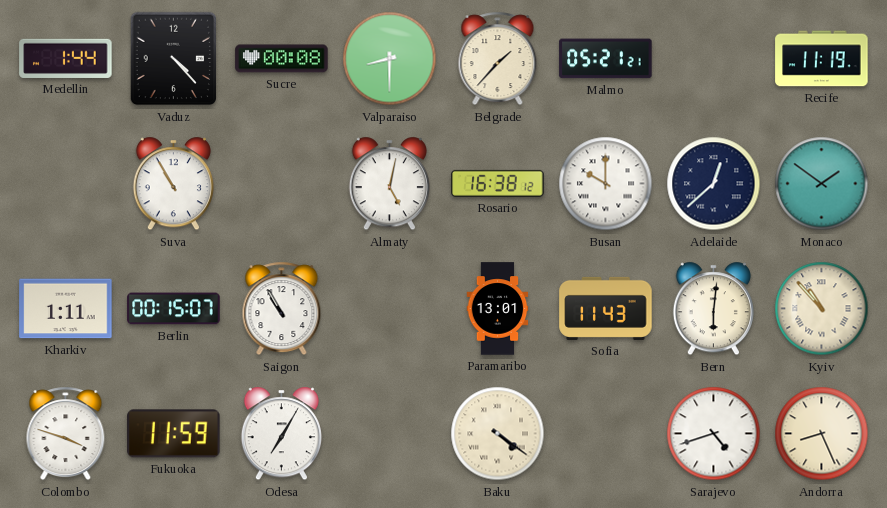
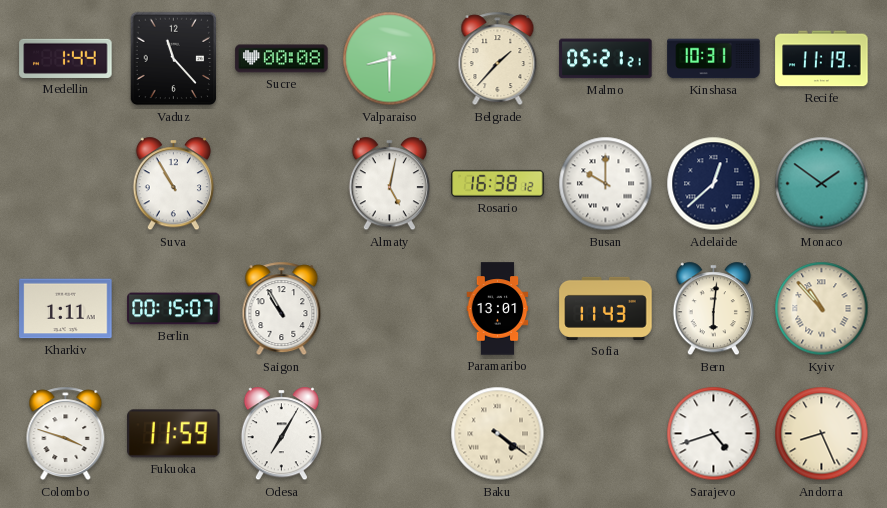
Vaduz: 4:23 -> 11:23
Kinshasa: none -> 10:31
